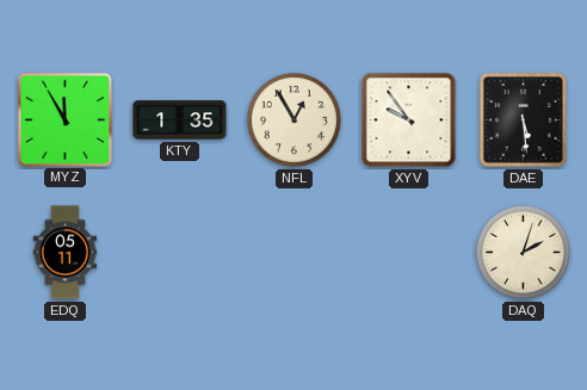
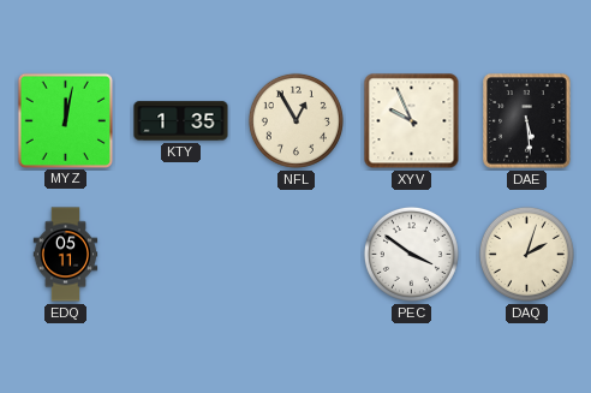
MYZ: 11:55 -> 12:02
XYV: 9:54 -> 9:56
PEC: none -> 3:51
